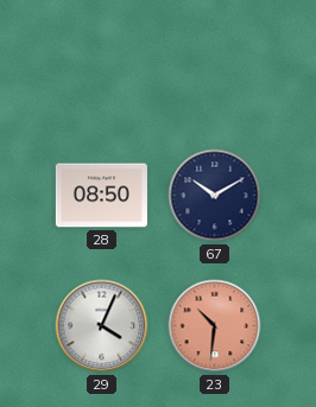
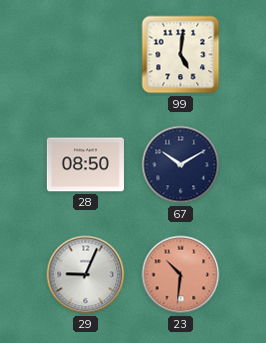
99: none -> 5:01
29: 4:04 -> 9:04
